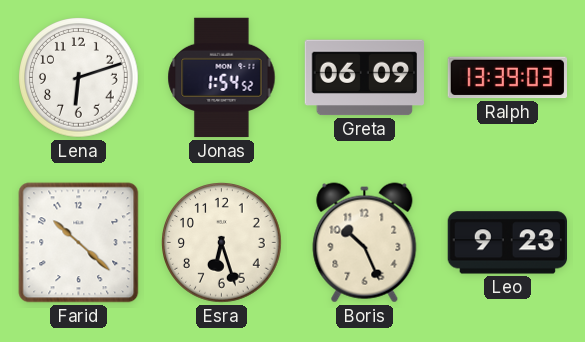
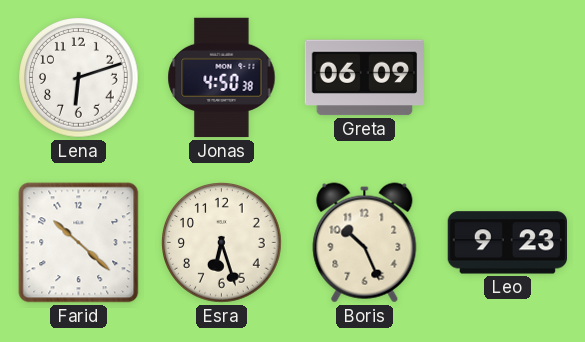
Jonas: 1:54 -> 4:50
Ralph: 13:39 -> none
